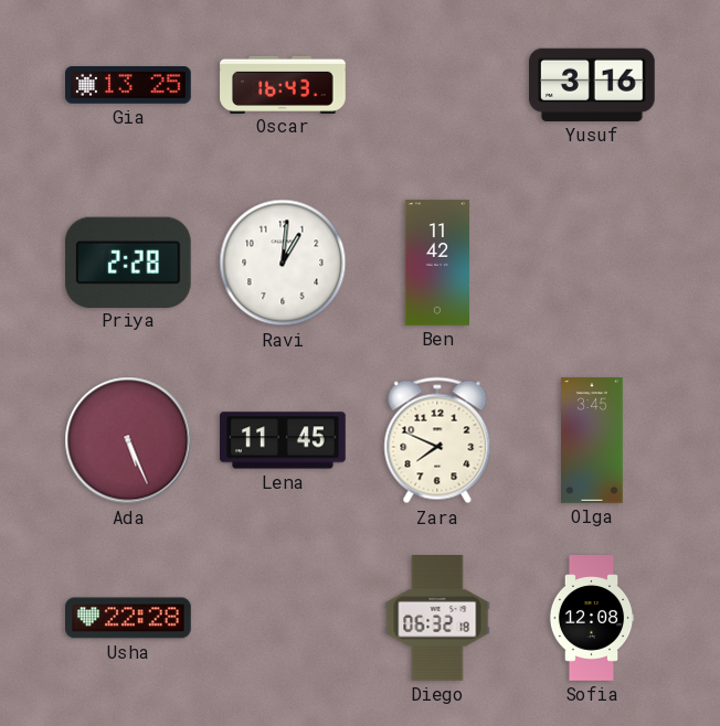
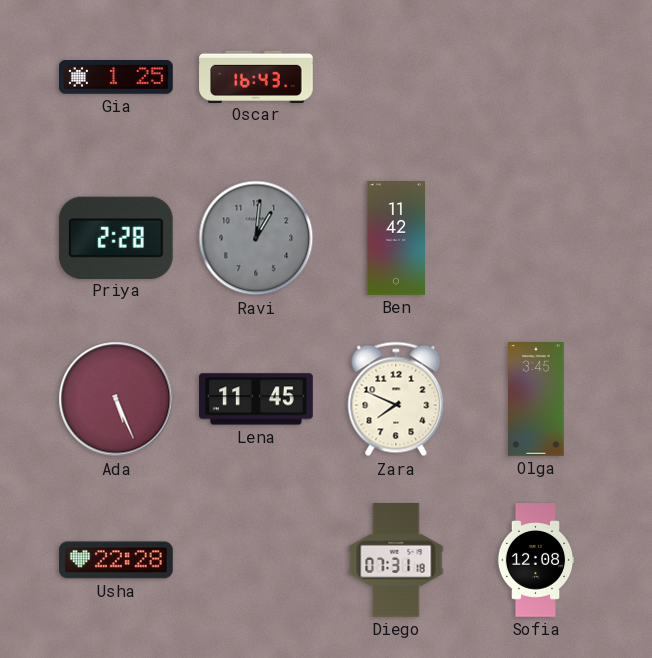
Gia: 13:25 -> 1:25
Yusuf: 3:16 -> none
Ravi dial: white -> grey
Diego: 06:32 -> 07:31
